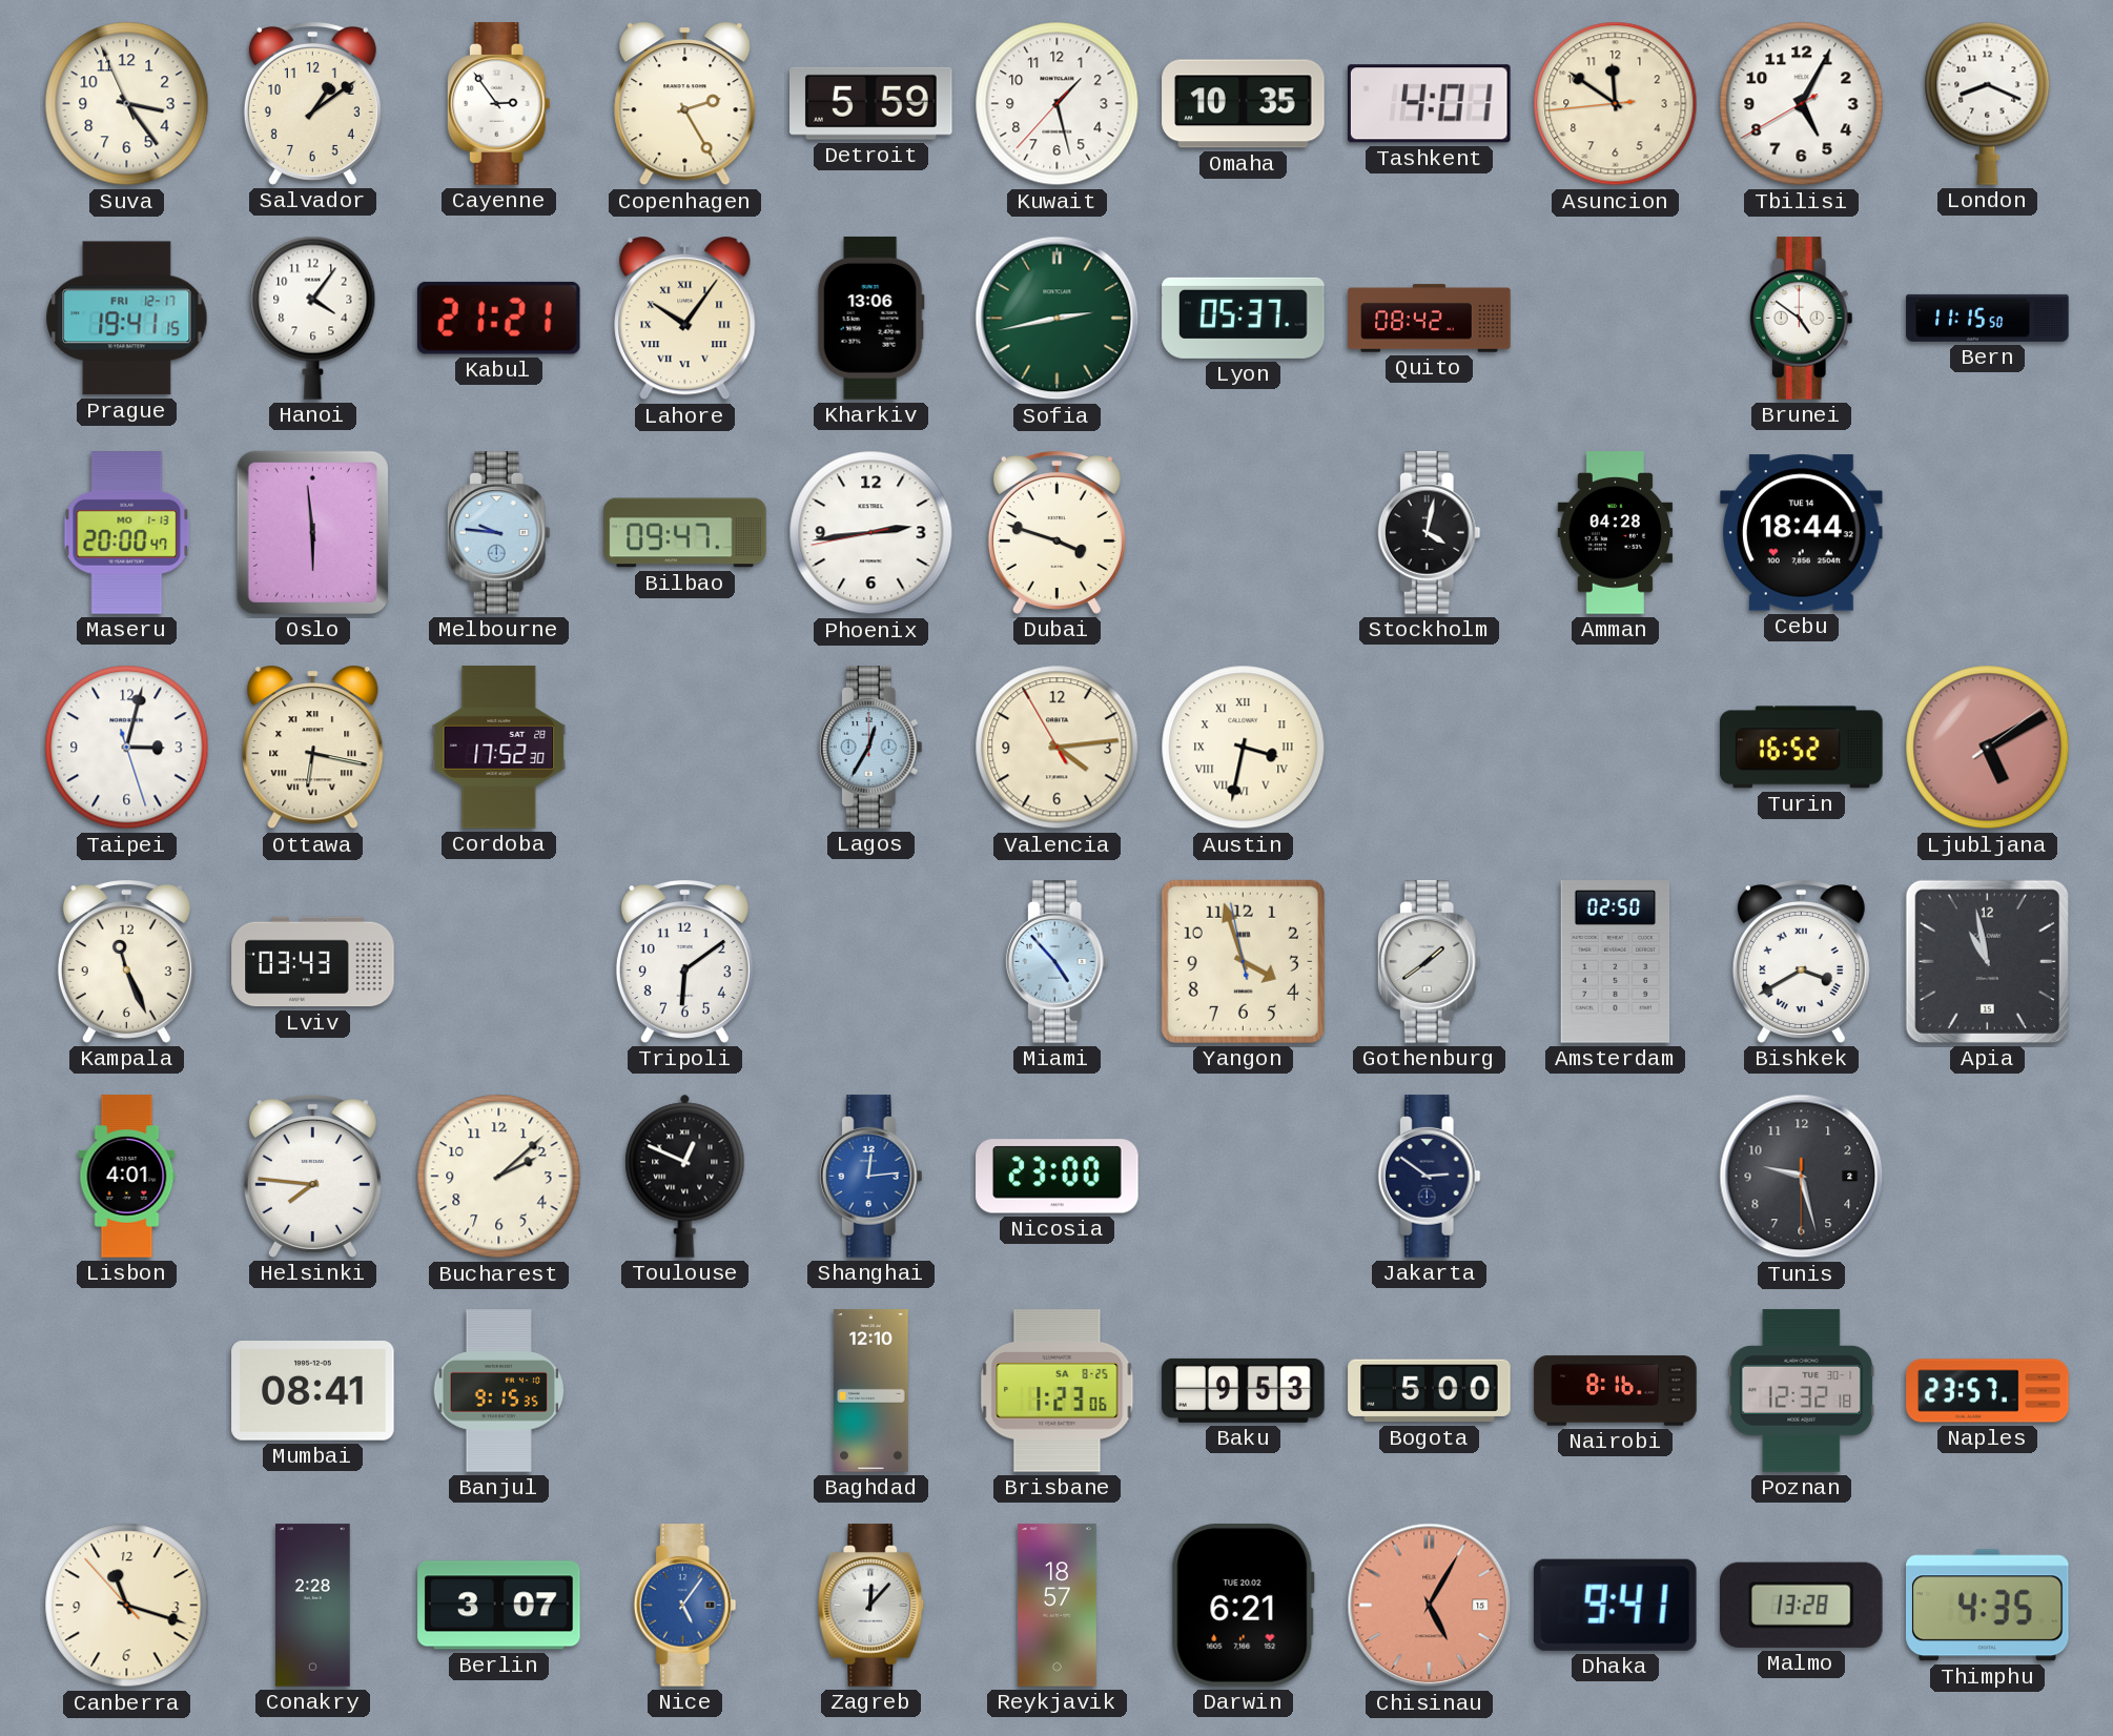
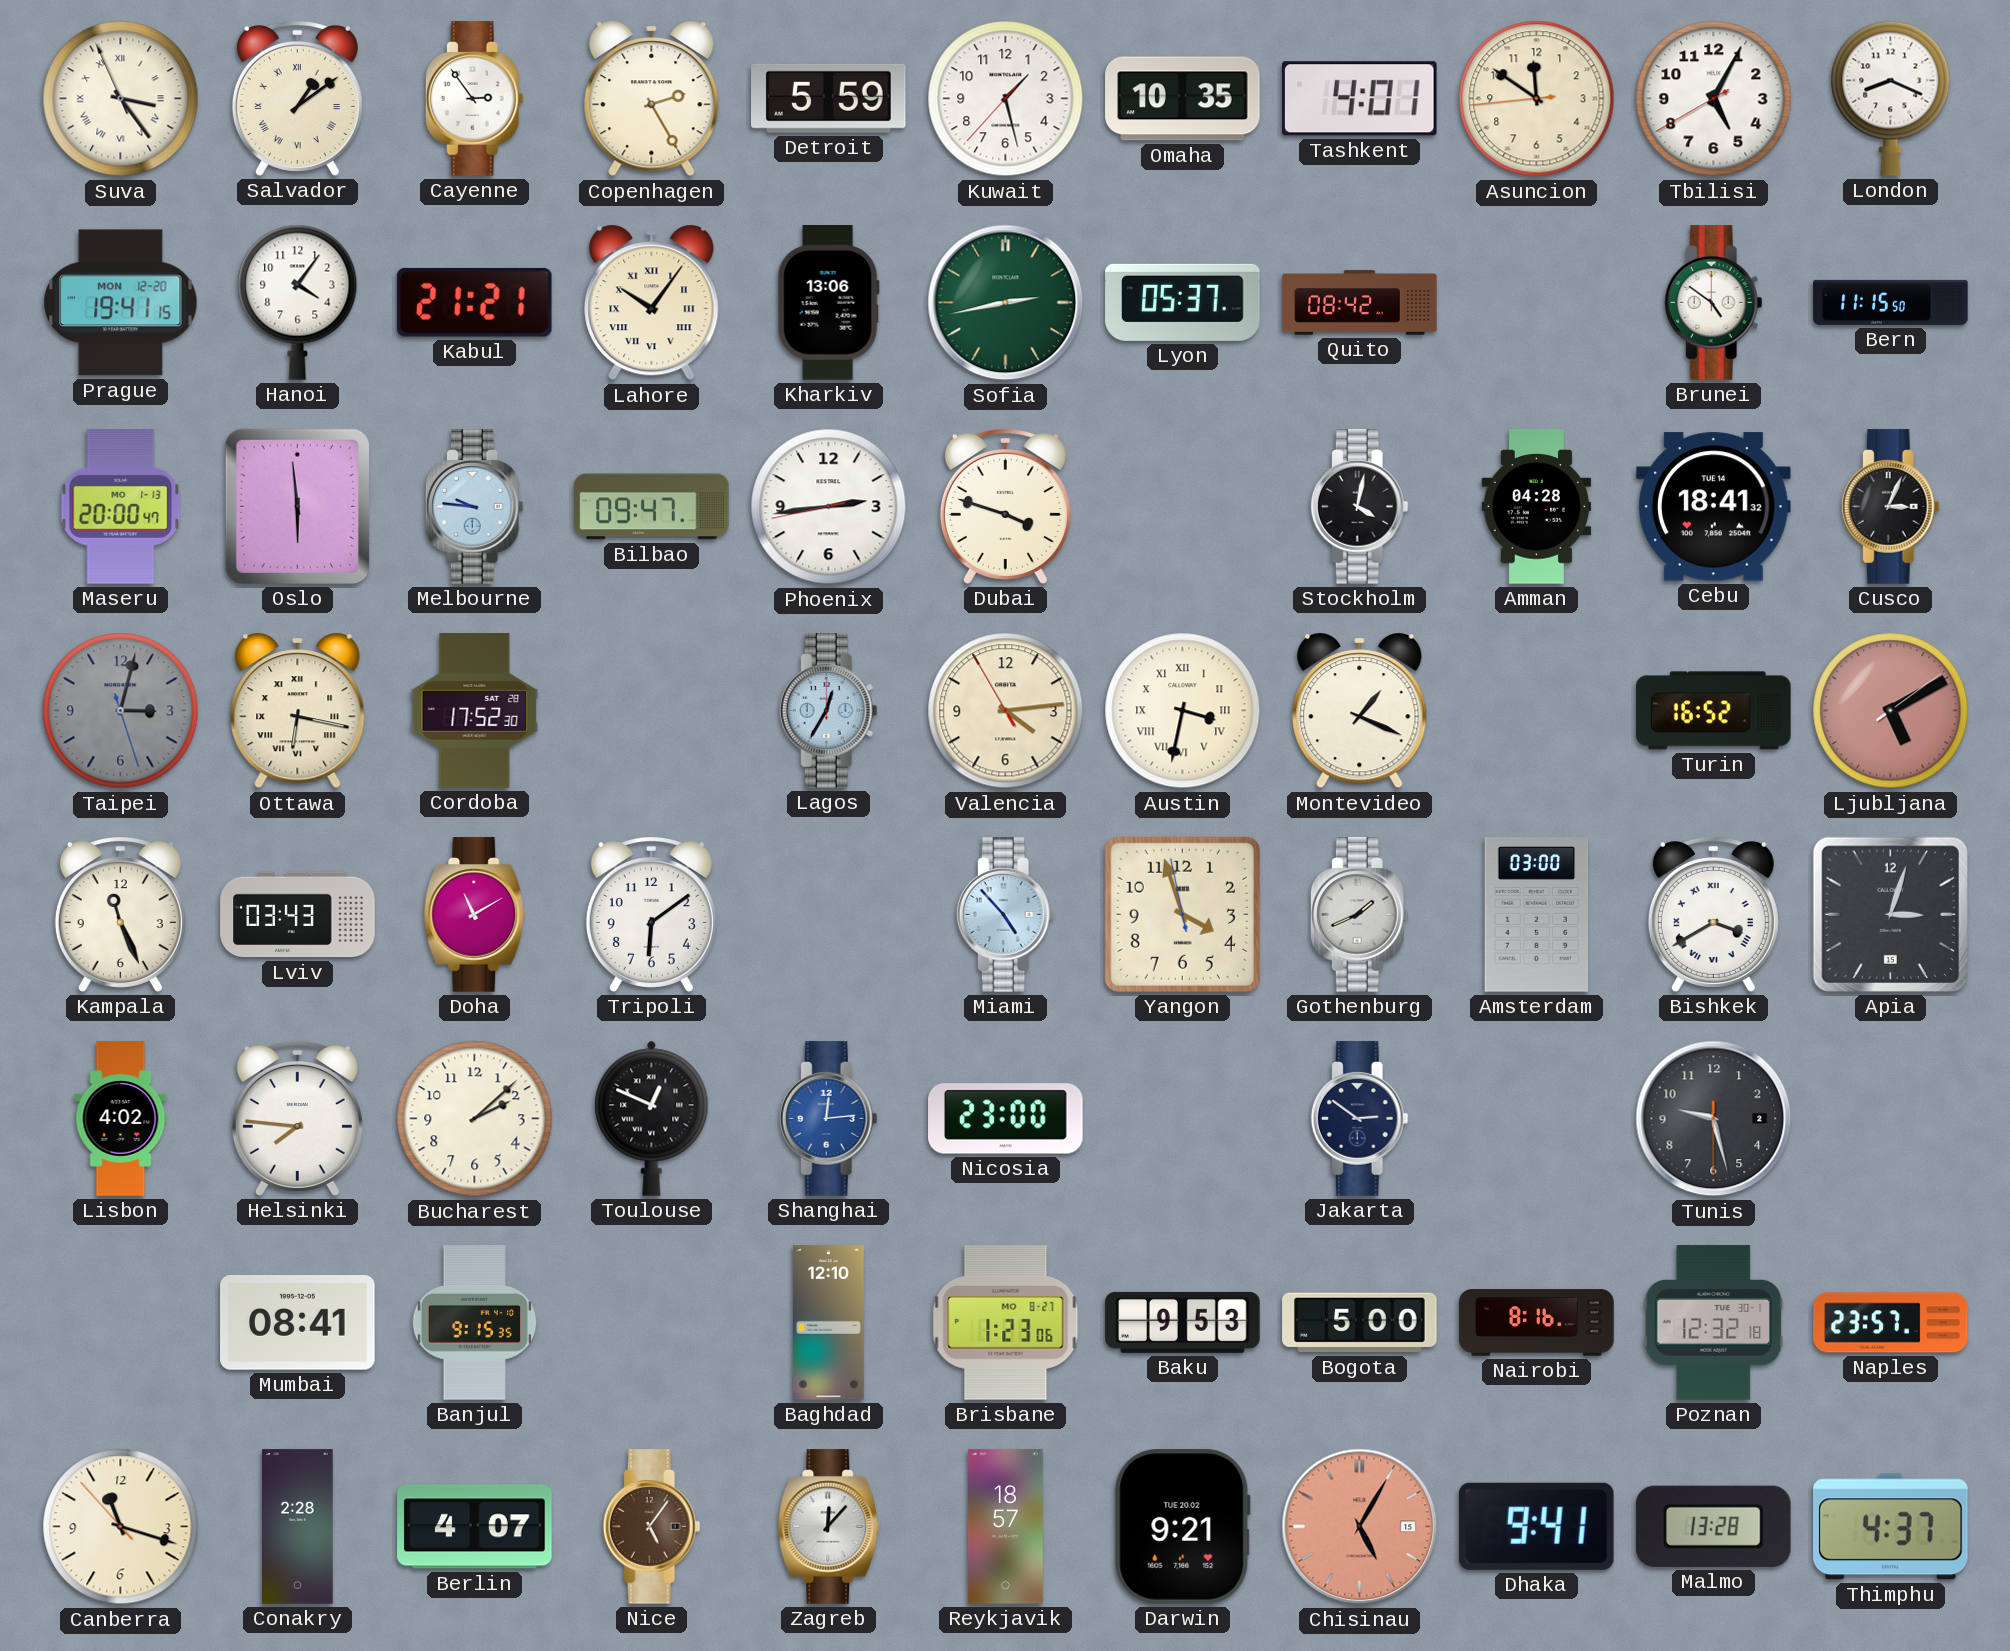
Suva numerals: Arabic -> Roman
Salvador numerals: Arabic -> Roman
Prague date: FRI 12-17 -> MON 12-20
Cebu: 18:44 -> 18:41
Cusco: none -> 3:04
Taipei dial: white -> grey
Montevideo: none -> 1:19
Doha: none -> 11:10
Gothenburg: 1:39 -> 1:41
Amsterdam: 02:50 -> 03:00
Apia: 10:58 -> 3:03
Lisbon: 4:01 -> 4:02
Brisbane date: SA 8-25 -> MO 8-27
Berlin: 3:07 -> 4:07
Nice dial: blue -> brown
Darwin: 6:21 -> 9:21
Thimphu: 4:35 -> 4:37
